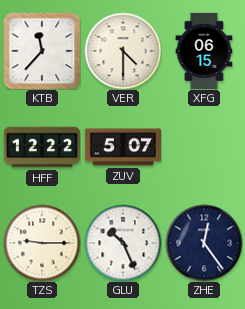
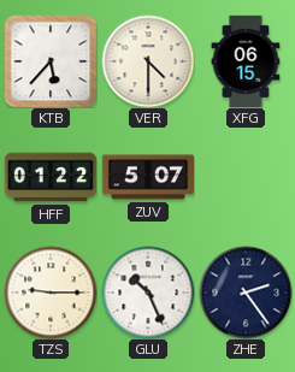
KTB: 11:37 -> 5:37
HFF: 12:22 -> 01:22
ZHE: 12:24 -> 2:24
